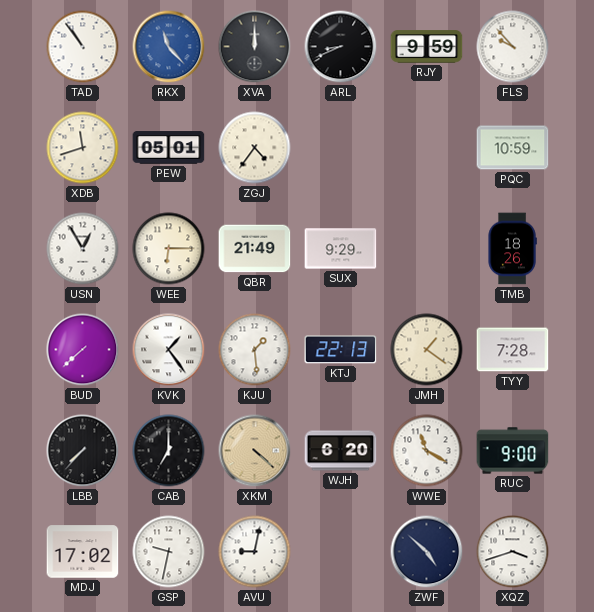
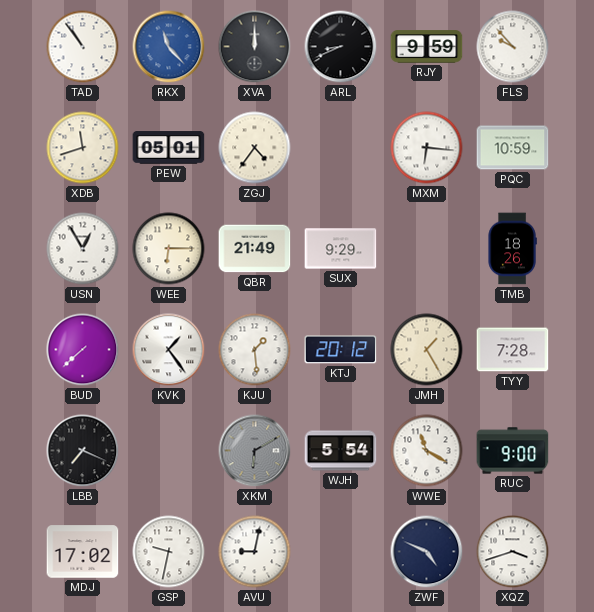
MXM: none -> 6:16
KTJ: 22:13 -> 20:12
JMH: 1:21 -> 1:25
LBB: 7:37 -> 7:19
CAB: 7:00 -> none
XKM: 4:22 -> 6:10
XKM dial: champagne -> grey
WJH: 6:20 -> 5:54
ZWF: 4:52 -> 4:49
